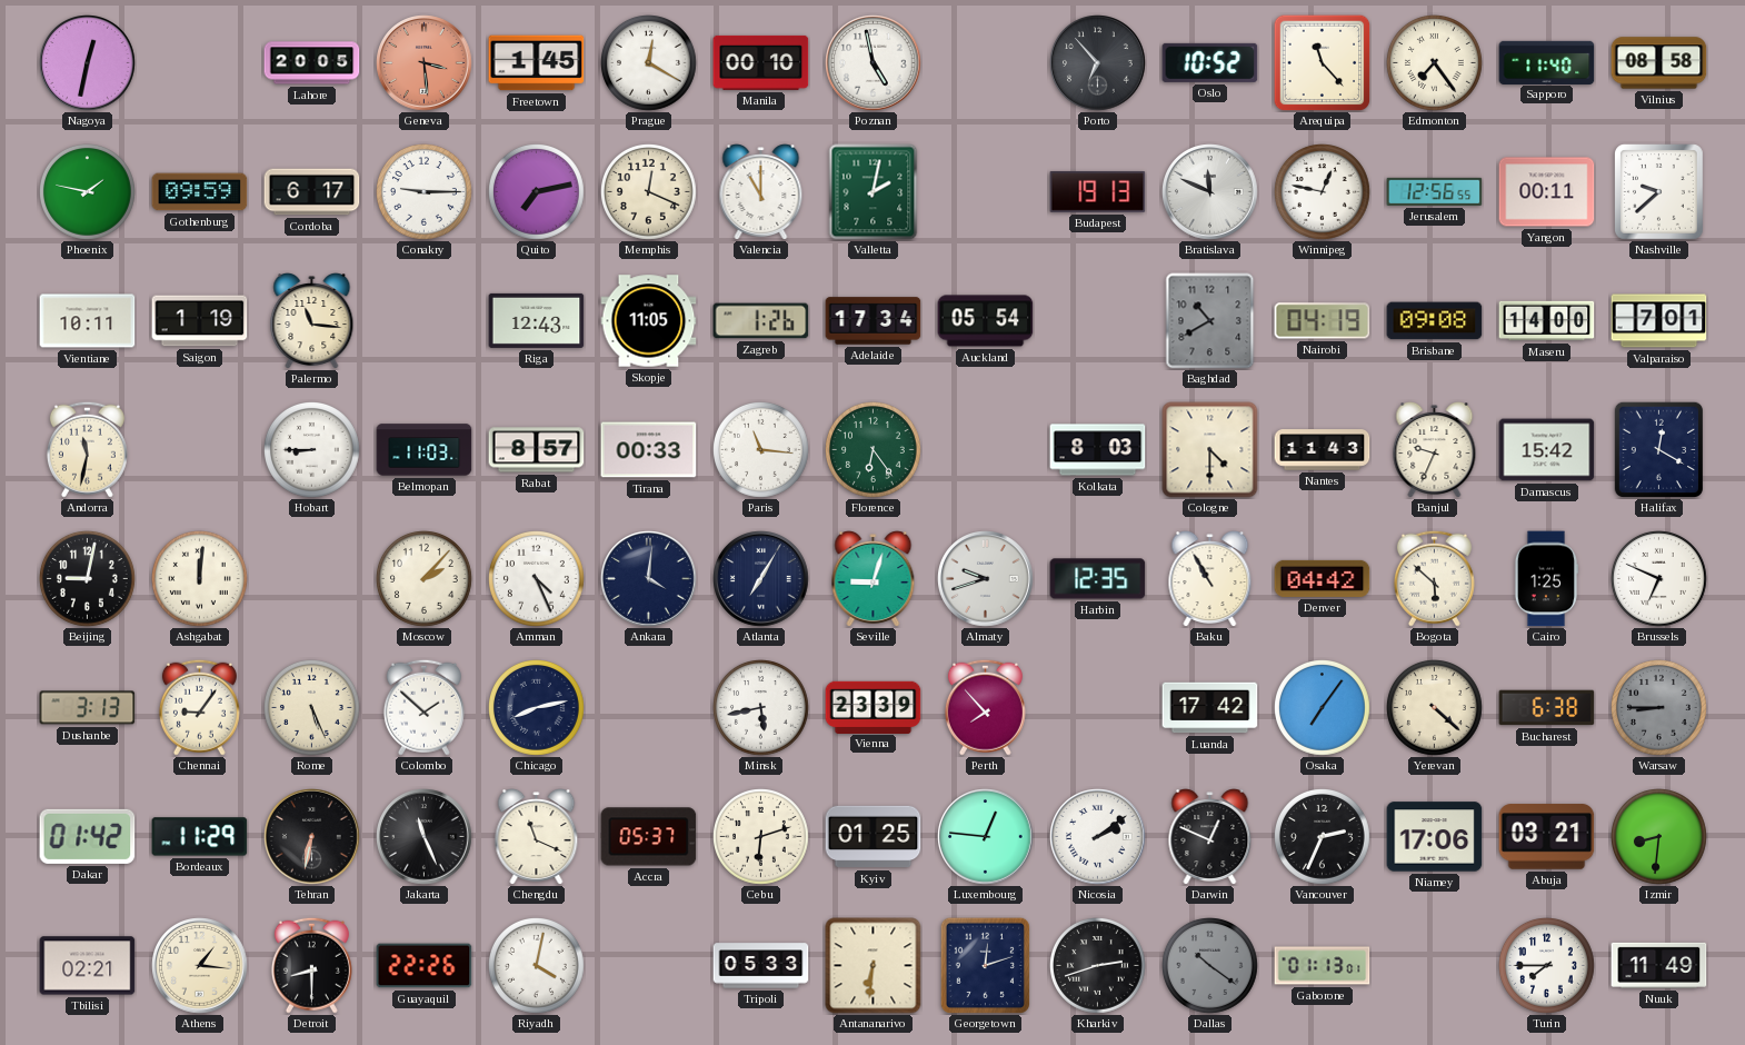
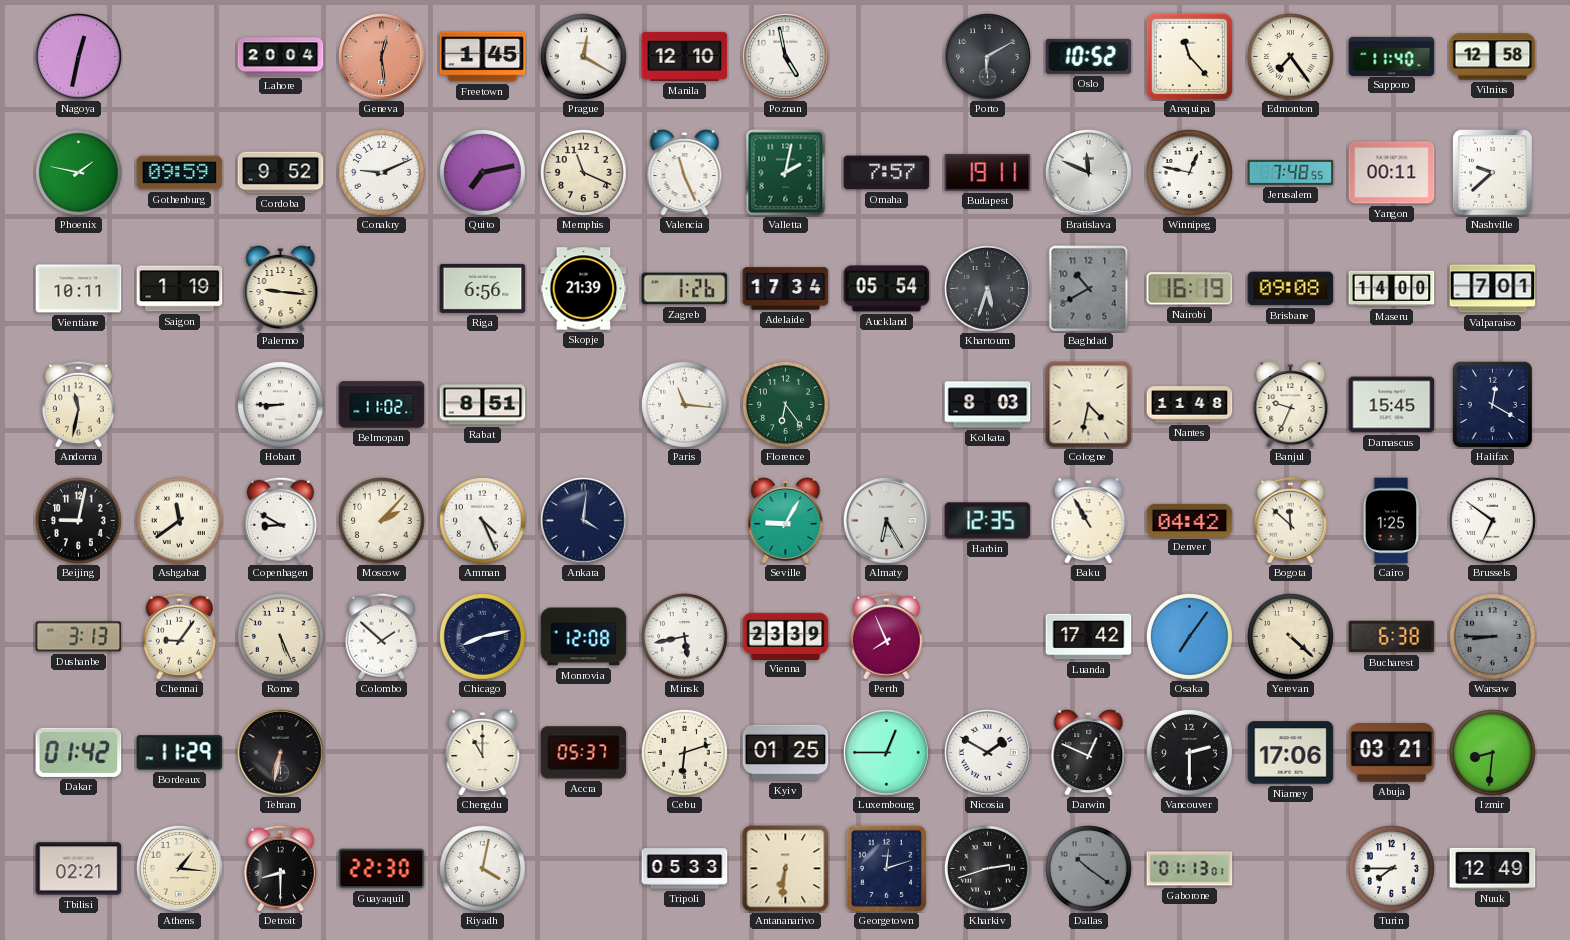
Lahore: 20:05 -> 20:04
Geneva: 3:29 -> 12:29
Manila: 00:10 -> 12:10
Porto: 6:53 -> 6:10
Vilnius: 08:58 -> 12:58
Cordoba: 6:17 -> 9:52
Conakry: 9:15 -> 9:11
Memphis: 12:19 -> 11:19
Valencia: 11:00 -> 11:26
Omaha: none -> 7:57
Budapest: 19:13 -> 19:11
Jerusalem: 12:56 -> 7:48
Palermo: 11:16 -> 9:16
Riga: 12:43 -> 6:56
Skopje: 11:05 -> 21:39
Khartoum: none -> 5:33
Nairobi: 04:19 -> 16:19
Belmopan: 11:03 -> 11:02
Rabat: 8:57 -> 8:51
Tirana: 00:33 -> none
Cologne: 4:30 -> 4:32
Nantes: 11:43 -> 11:48
Damascus: 15:42 -> 15:45
Ashgabat: 12:01 -> 11:39
Copenhagen: none -> 8:50
Atlanta: 7:05 -> none
Seville: 9:03 -> 9:05
Almaty: 9:42 -> 6:25
Bogota: 5:52 -> 11:52
Brussels: 6:49 -> 6:51
Monrovia: none -> 12:08
Perth: 7:53 -> 7:56
Jakarta: 11:26 -> none
Chengdu: 11:19 -> 11:00
Luxembourg: 12:46 -> 12:45
Nicosia: 2:09 -> 1:50
Vancouver: 2:34 -> 2:30
Guayaquil: 22:26 -> 22:30
Nuuk: 11:49 -> 12:49
